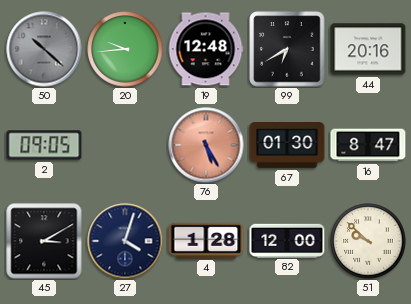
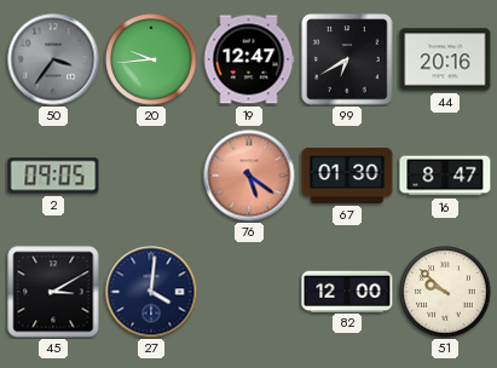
50: 10:22 -> 3:36
19: 12:48 -> 12:47
76: 5:25 -> 5:21
27: 4:03 -> 4:01
4: 1:28 -> none
